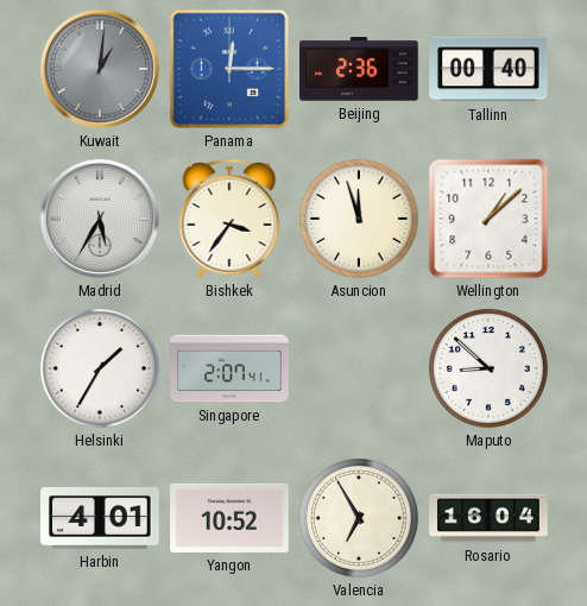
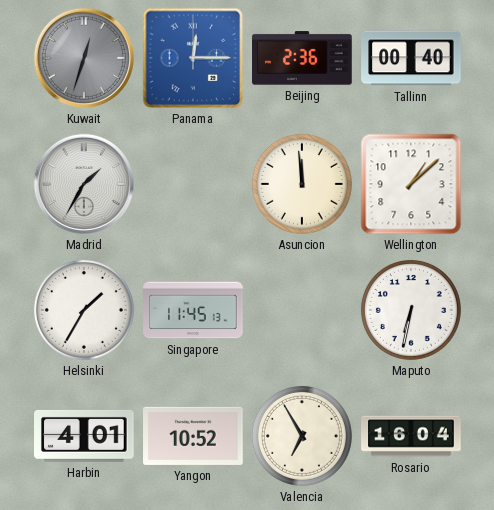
Kuwait: 1:01 -> 12:33
Madrid: 5:35 -> 1:35
Bishkek: 3:36 -> none
Asuncion: 11:57 -> 11:59
Singapore: 2:07 -> 11:45
Maputo: 8:52 -> 6:32
